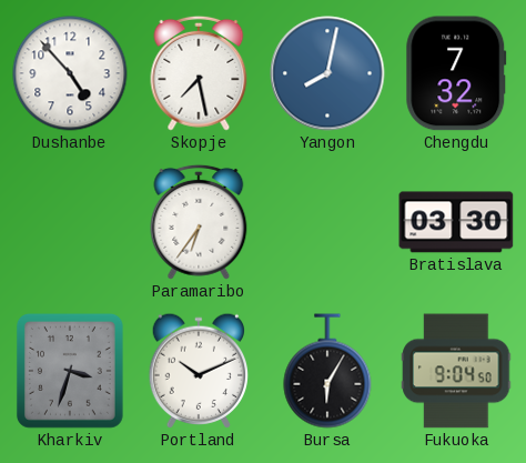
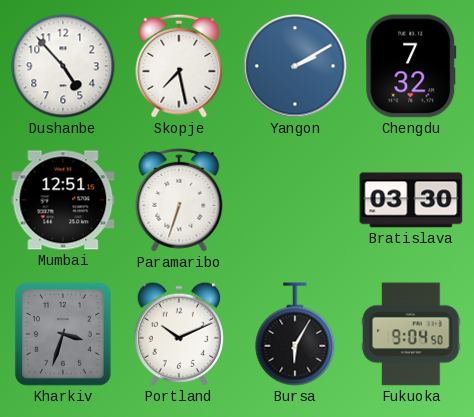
Yangon: 8:02 -> 2:10
Mumbai: none -> 12:51
Paramaribo: 6:36 -> 6:33
